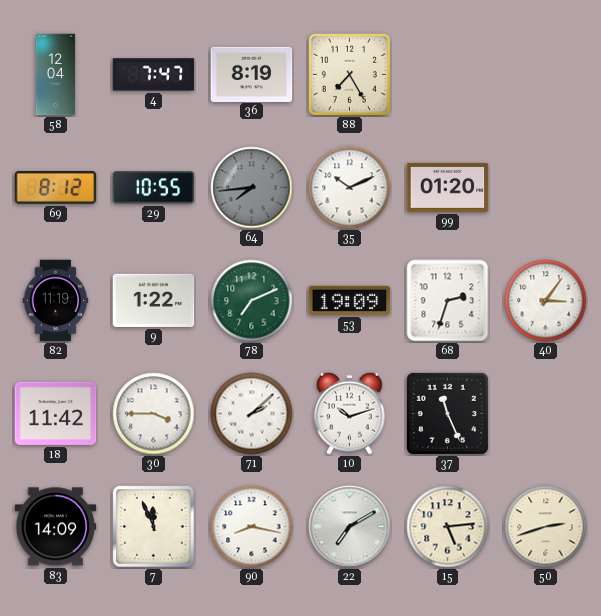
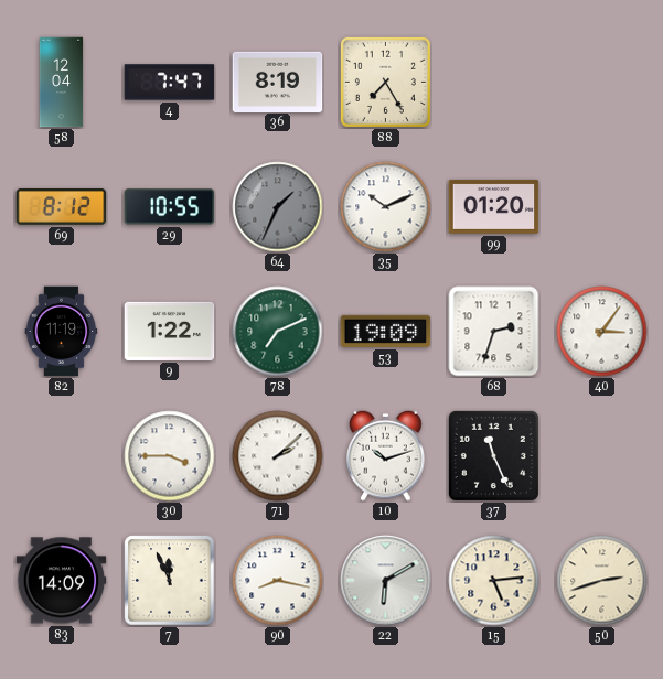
64: 7:44 -> 1:34
18: 11:42 -> none
22: 7:10 -> 6:10
